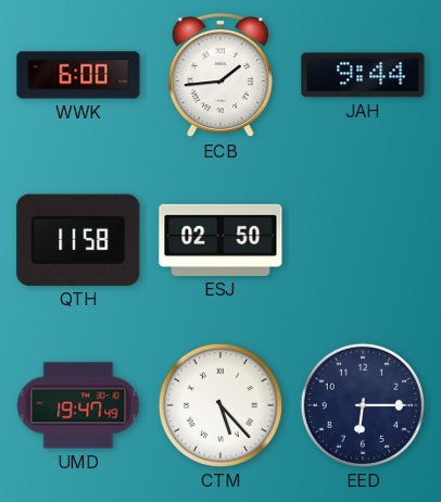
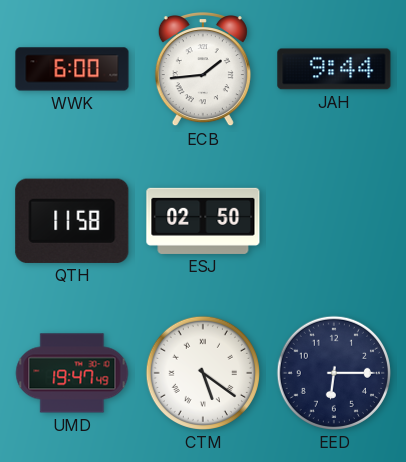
CTM: 5:23 -> 5:21
